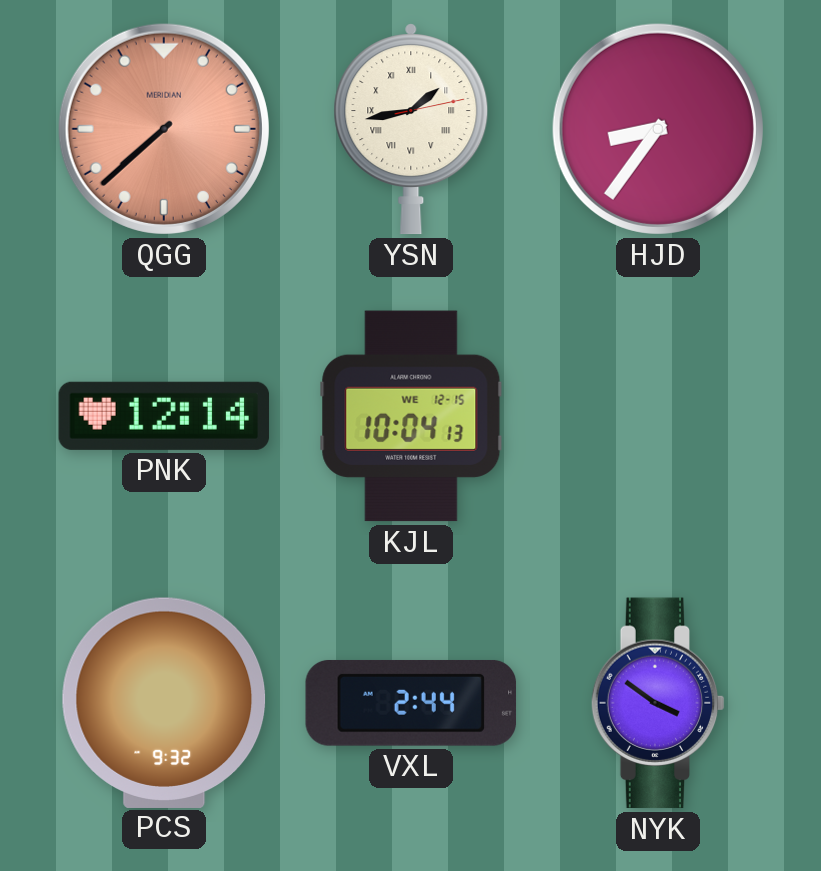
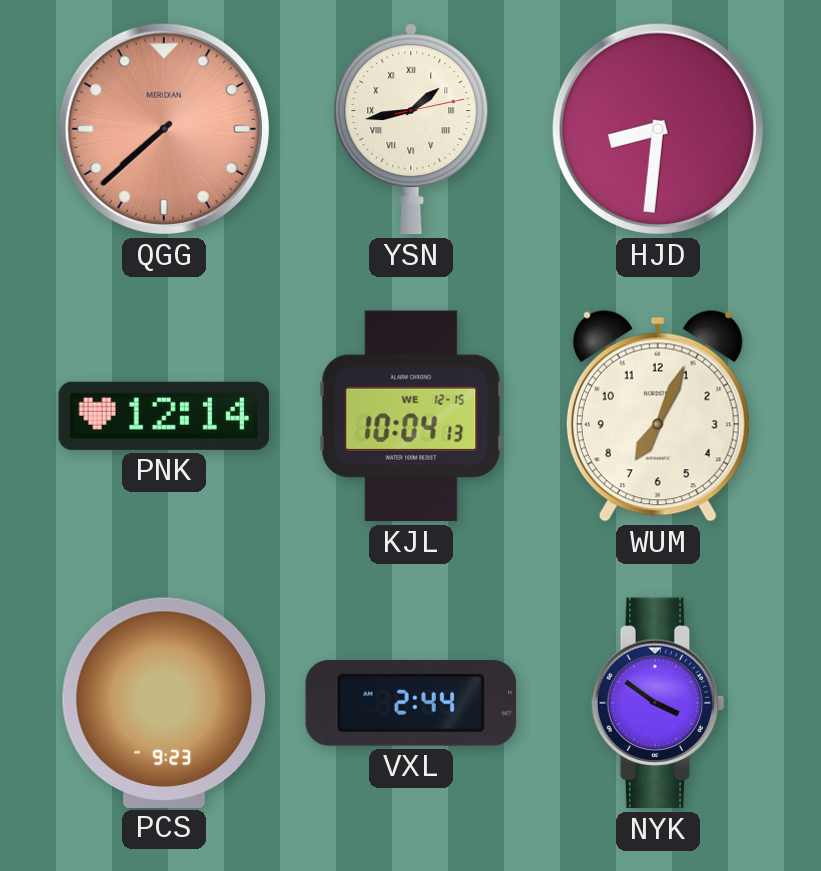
HJD: 8:36 -> 8:31
WUM: none -> 7:04
PCS: 9:32 -> 9:23
